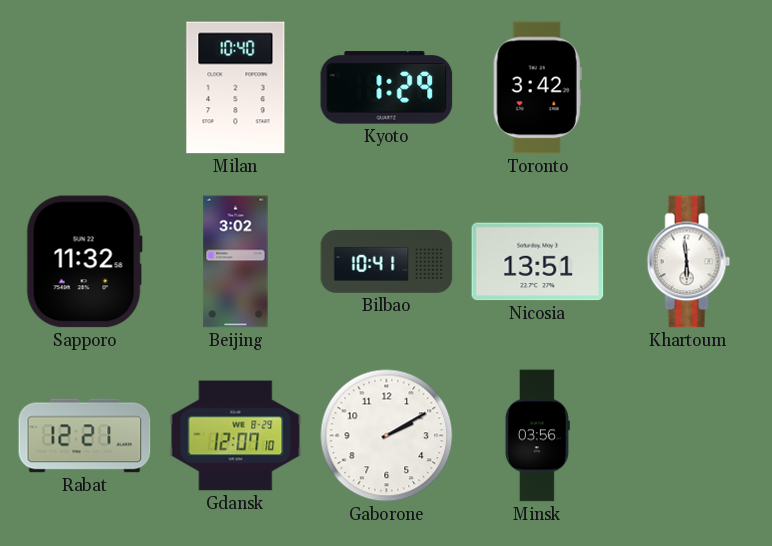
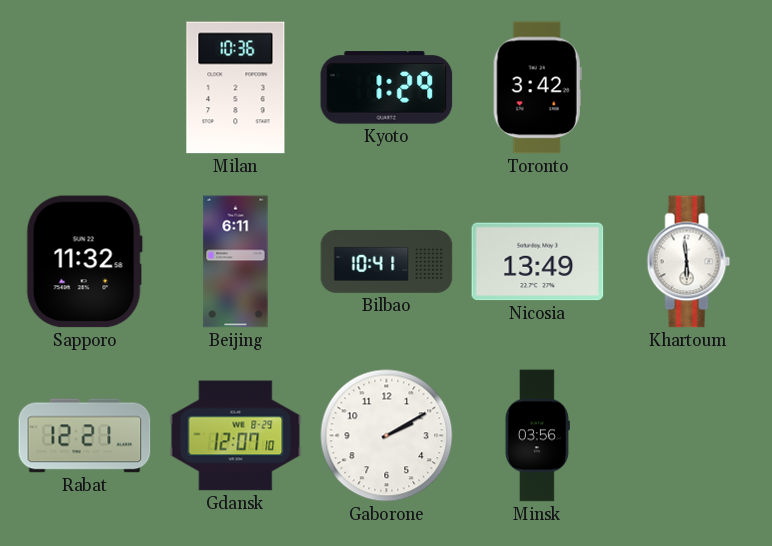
Milan: 10:40 -> 10:36
Beijing: 3:02 -> 6:11
Nicosia: 13:51 -> 13:49
